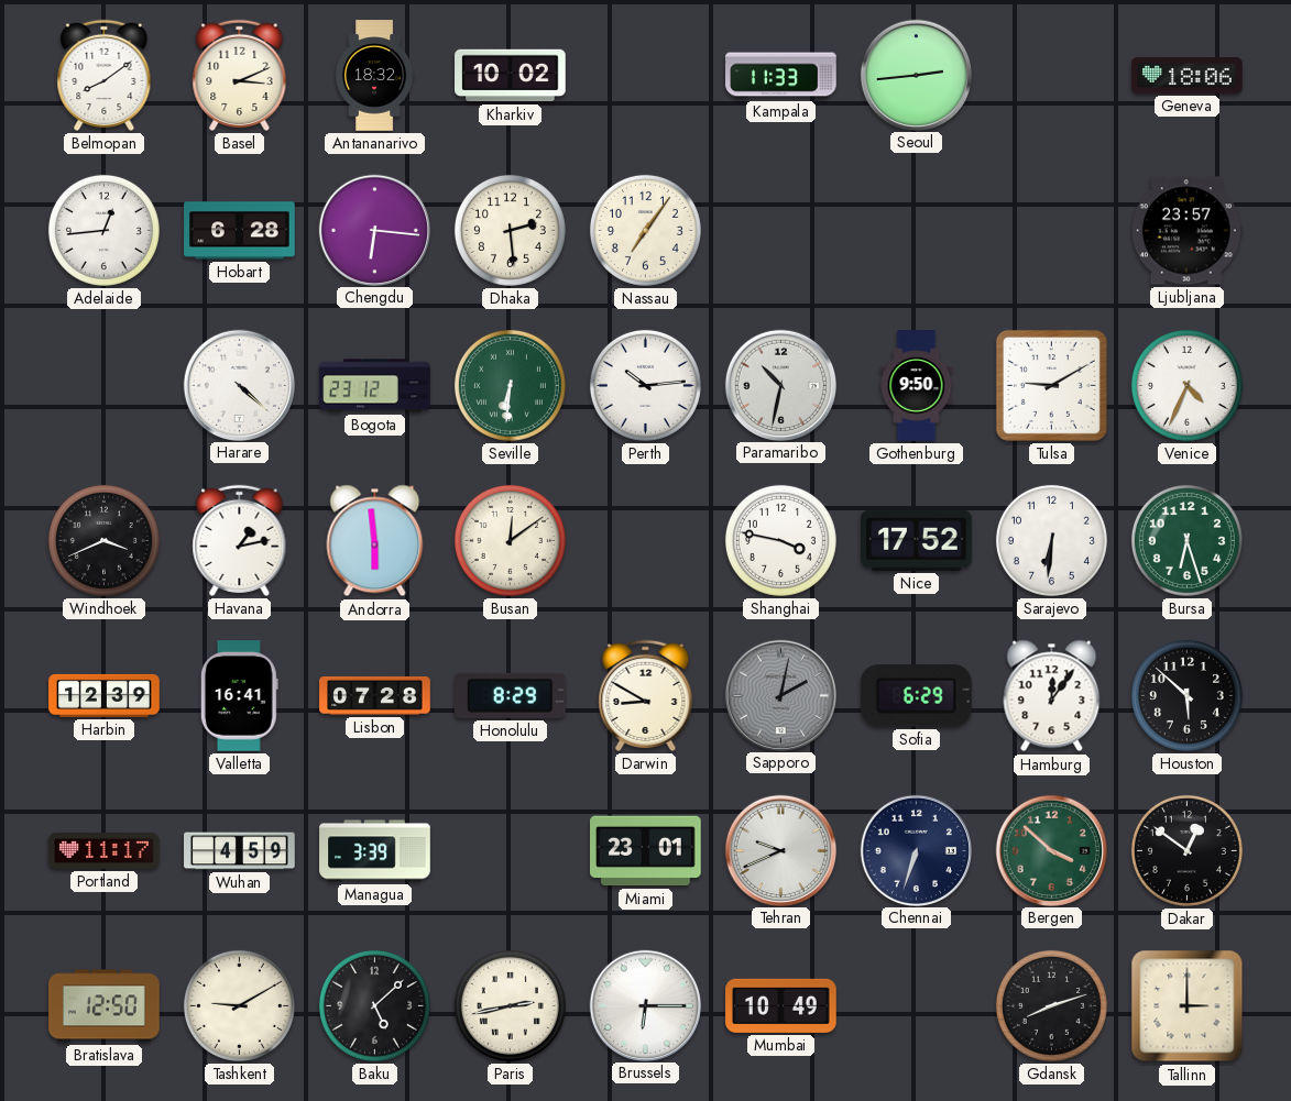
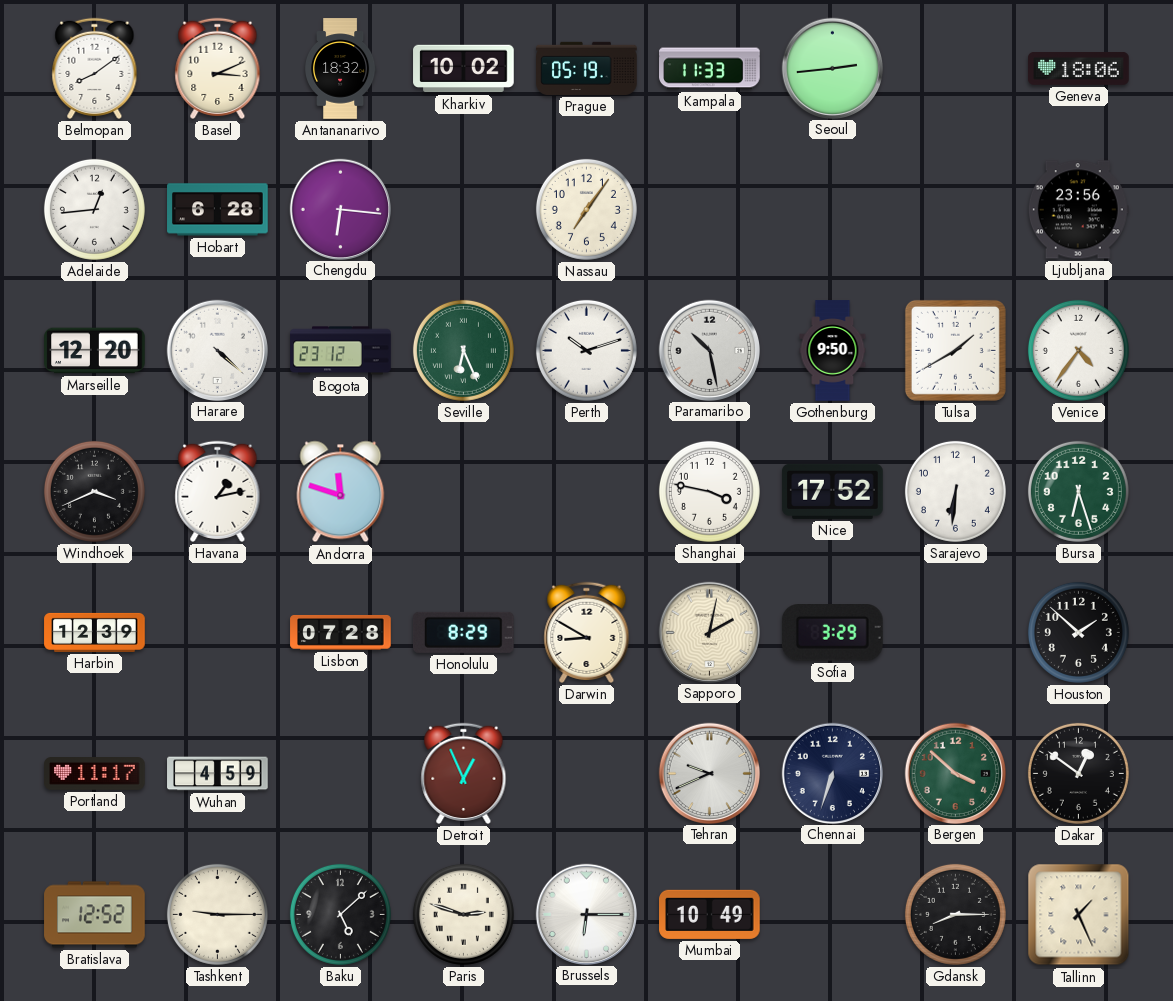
Prague: none -> 05:19
Dhaka: 2:29 -> none
Ljubljana: 23:57 -> 23:56
Marseille: none -> 12:20
Seville: 6:31 -> 6:26
Perth: 10:14 -> 10:12
Paramaribo: 10:32 -> 10:28
Tulsa: 9:10 -> 1:40
Venice: 4:34 -> 4:36
Andorra: 5:59 -> 11:48
Busan: 12:09 -> none
Valletta: 16:41 -> none
Sapporo dial: grey -> cream
Sofia: 6:29 -> 3:29
Hamburg: 12:06 -> none
Houston: 5:52 -> 1:52
Managua: 3:39 -> none
Detroit: none -> 12:56
Miami: 23:01 -> none
Bratislava: 12:50 -> 12:52
Tashkent: 9:10 -> 9:15
Paris: 2:43 -> 2:48
Gdansk: 8:12 -> 8:15
Tallinn: 3:00 -> 1:26
